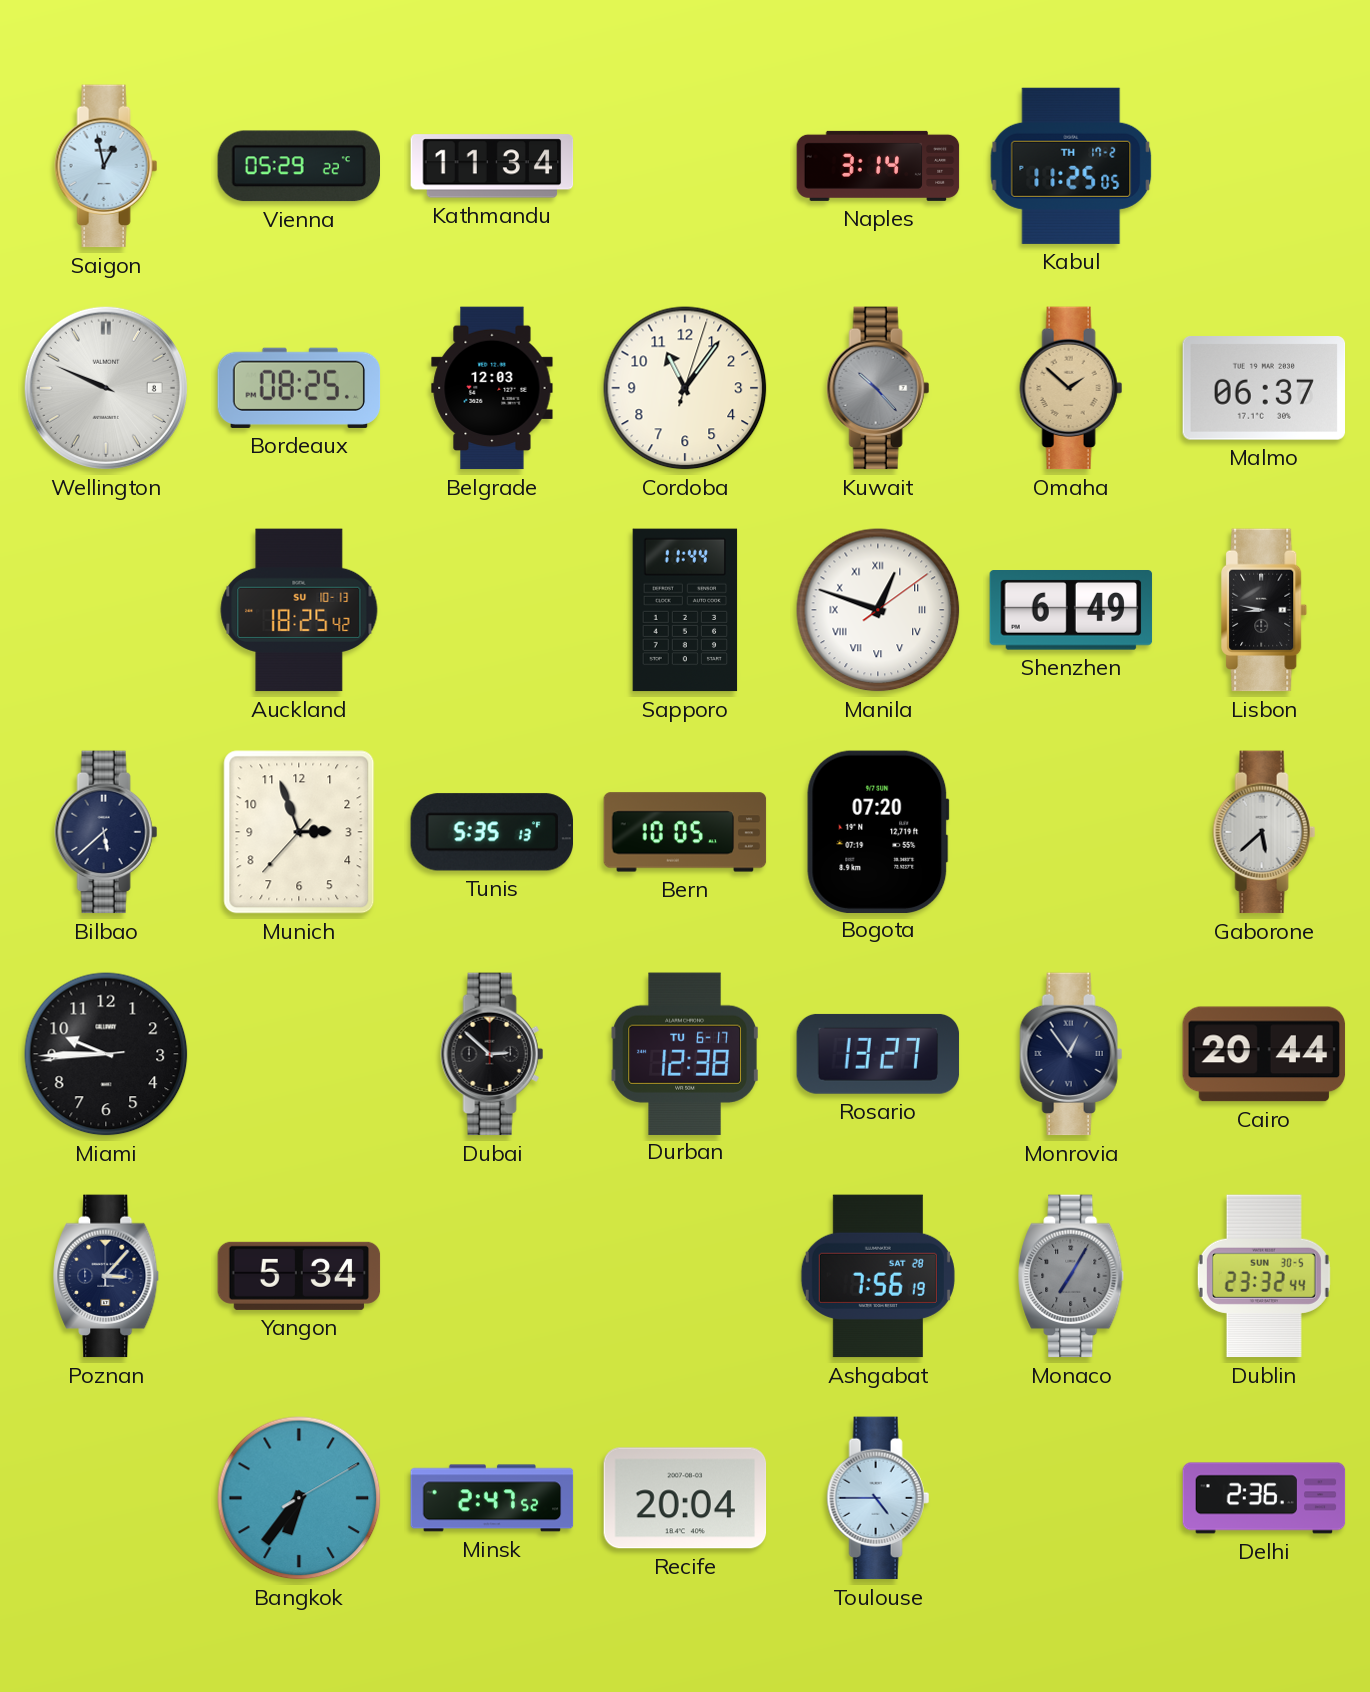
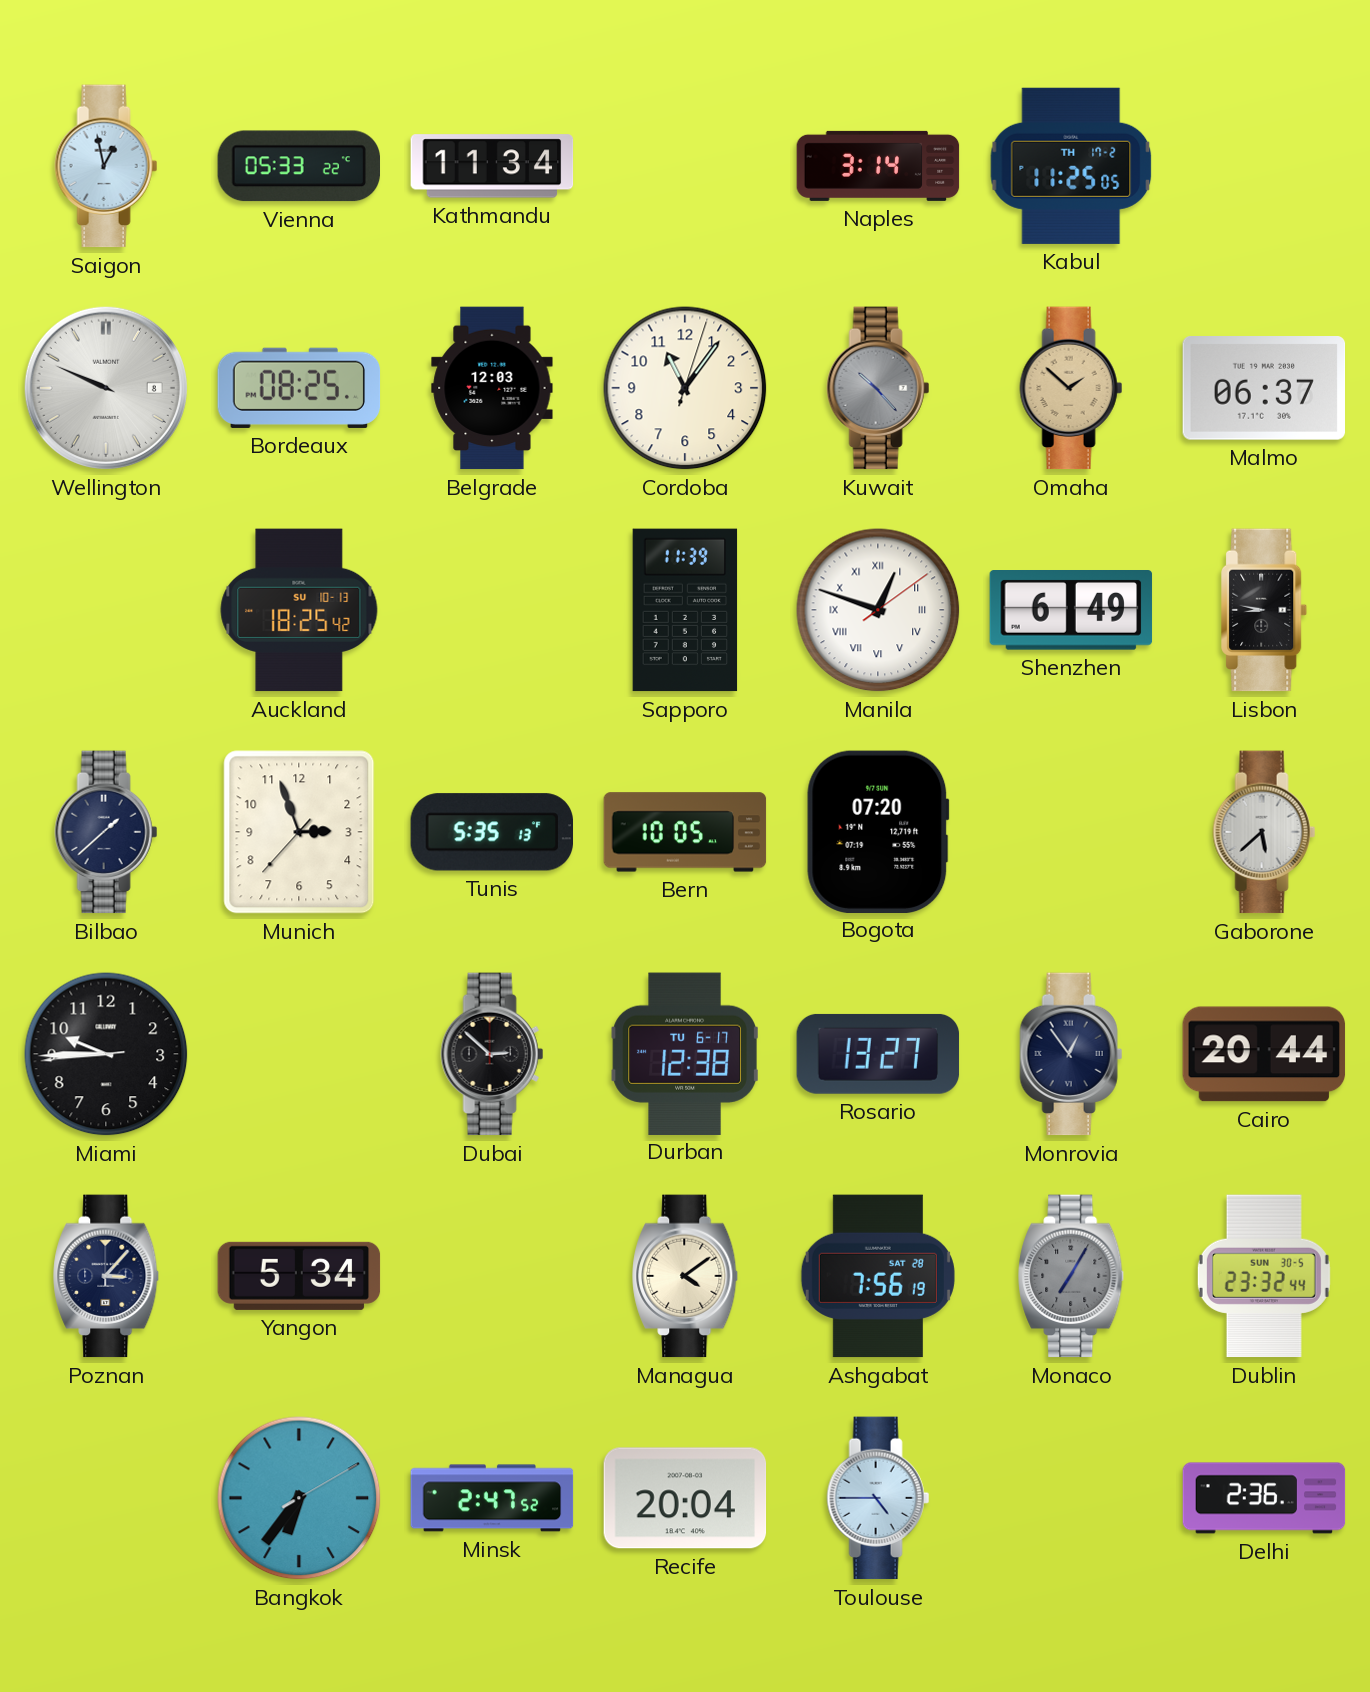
Vienna: 05:29 -> 05:33
Sapporo: 11:44 -> 11:39
Bilbao: 5:38 -> 1:38
Managua: none -> 4:09
